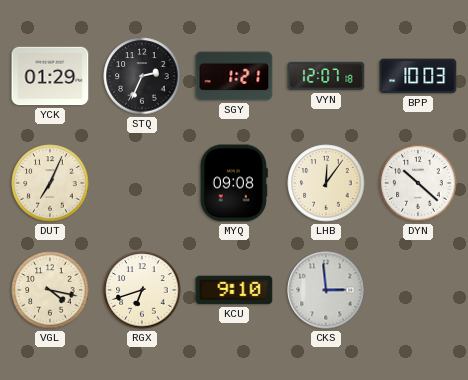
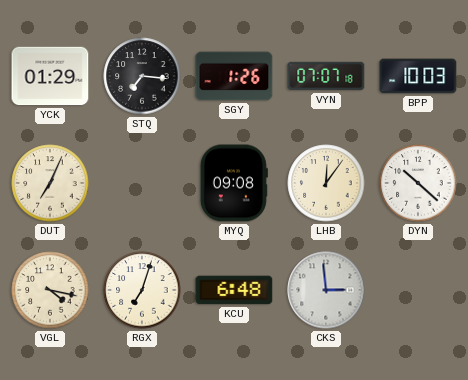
STQ: 2:34 -> 7:16
SGY: 1:21 -> 1:26
VYN: 12:07 -> 07:07
RGX: 6:42 -> 7:03
KCU: 9:10 -> 6:48
